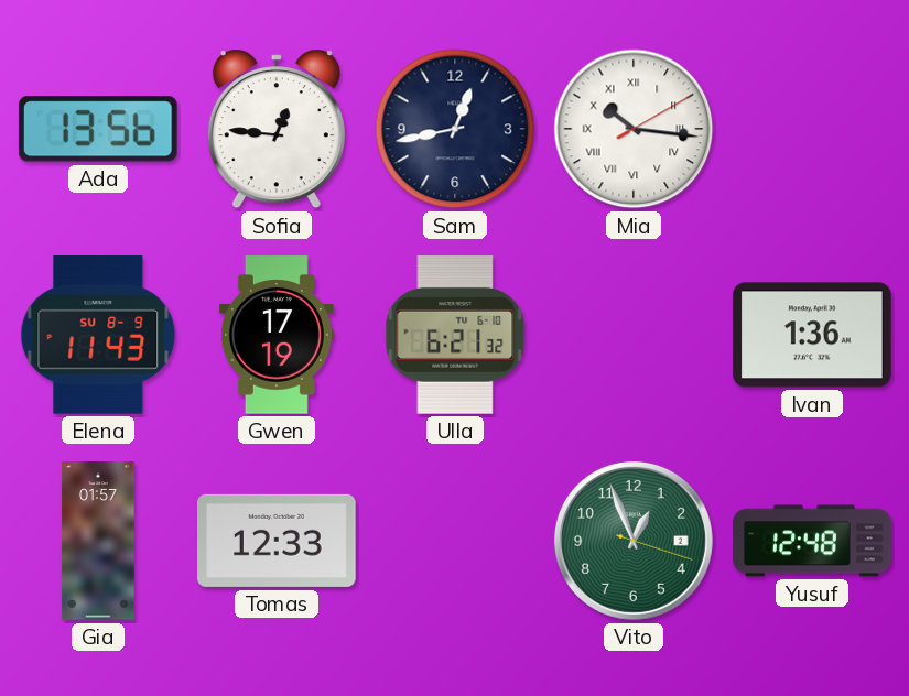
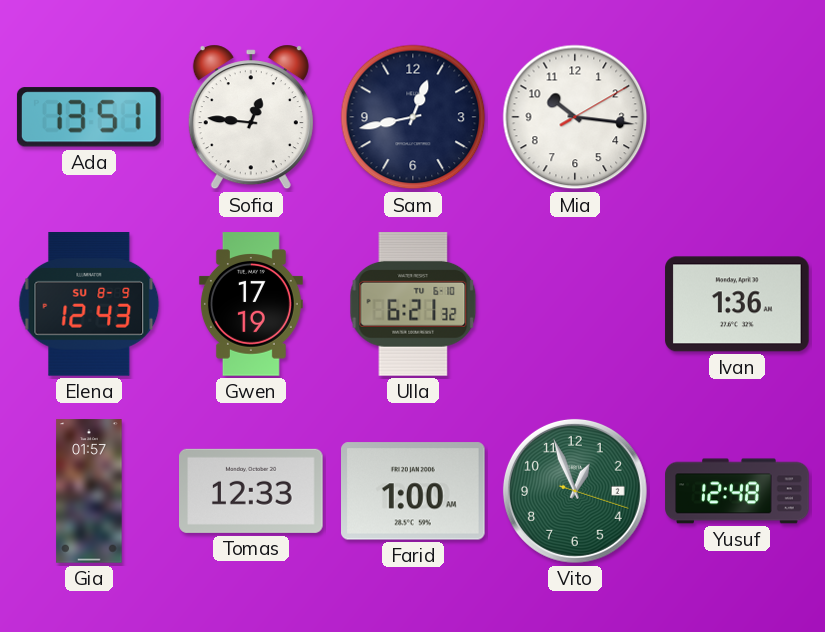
Ada: 13:56 -> 13:51
Mia numerals: Roman -> Arabic
Elena: 11:43 -> 12:43
Farid: none -> 1:00
